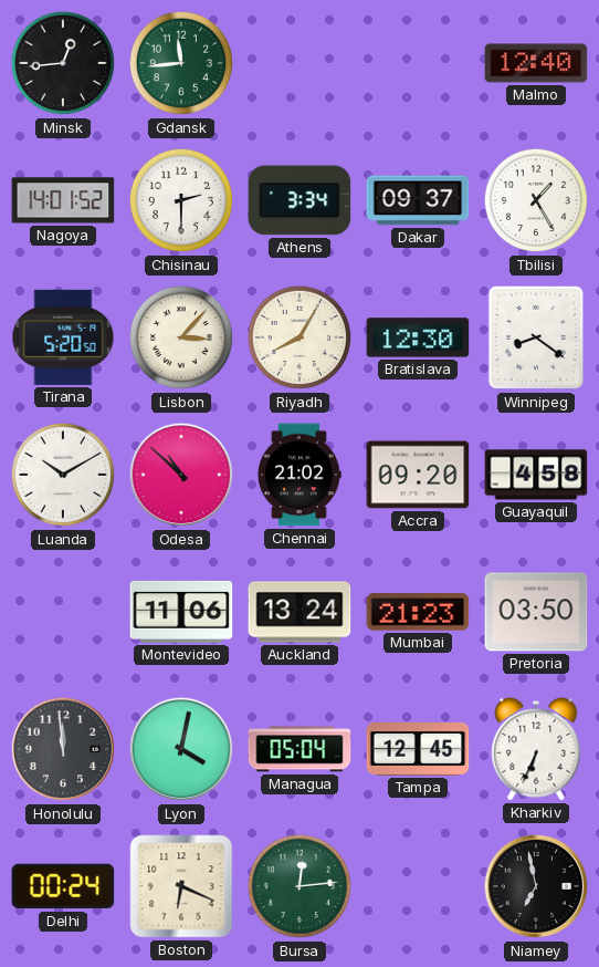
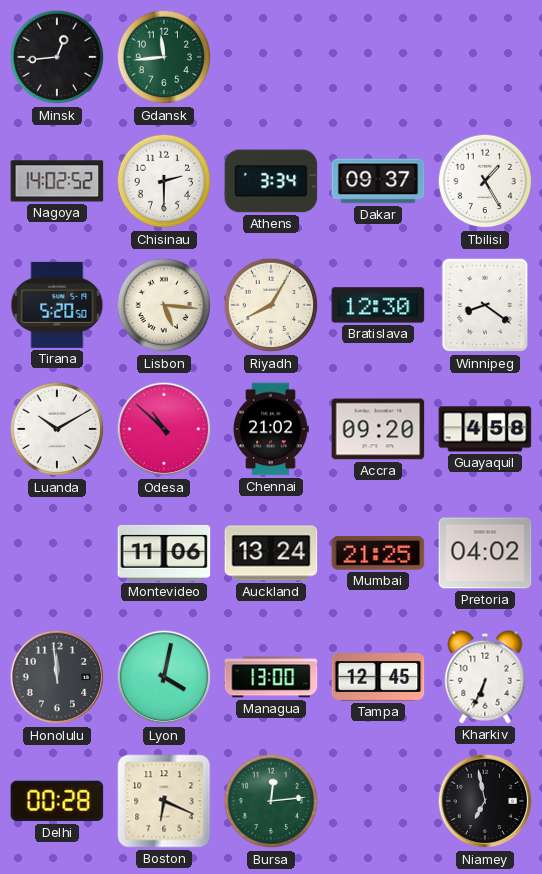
Malmo: 12:40 -> none
Nagoya: 14:01 -> 14:02
Lisbon: 3:07 -> 5:16
Mumbai: 21:23 -> 21:25
Pretoria: 03:50 -> 04:02
Managua: 05:04 -> 13:00
Delhi: 00:24 -> 00:28
